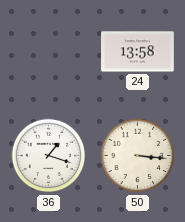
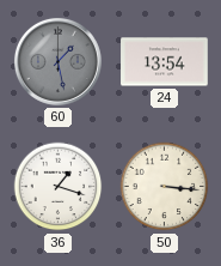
60: none -> 1:28
24: 13:58 -> 13:54
